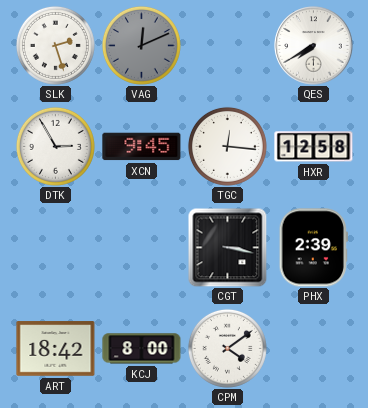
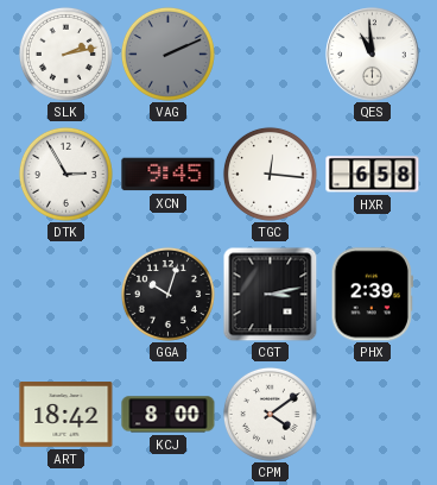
SLK: 2:27 -> 2:13
VAG: 12:11 -> 2:11
QES: 7:40 -> 10:59
HXR: 12:58 -> 6:58
GGA: none -> 10:03
CGT: 3:17 -> 3:13
